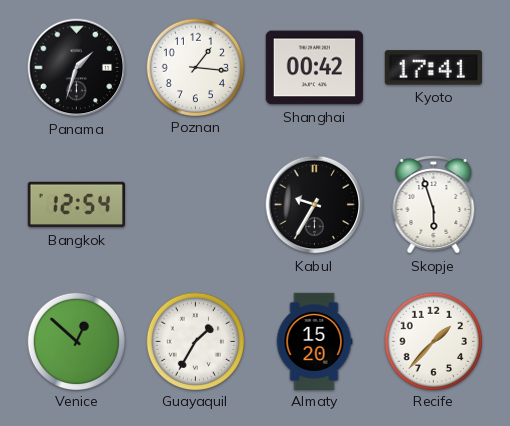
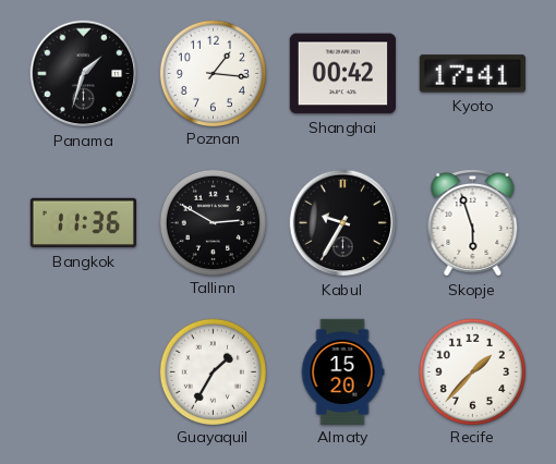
Bangkok: 12:54 -> 11:36
Tallinn: none -> 2:50
Venice: 12:52 -> none
